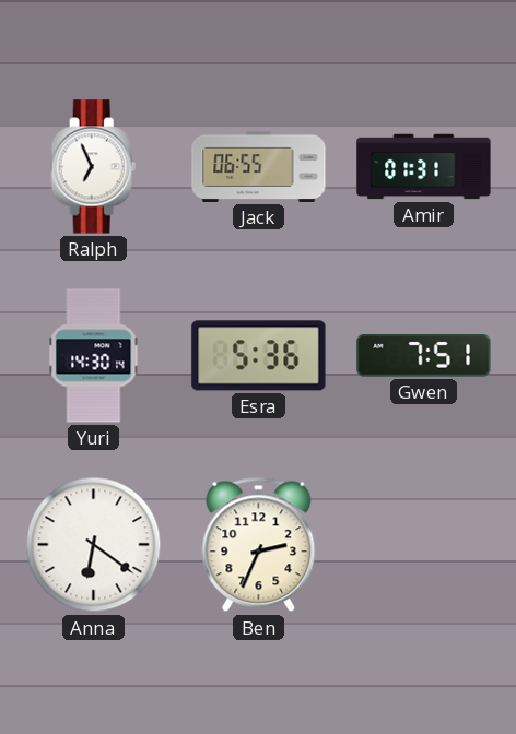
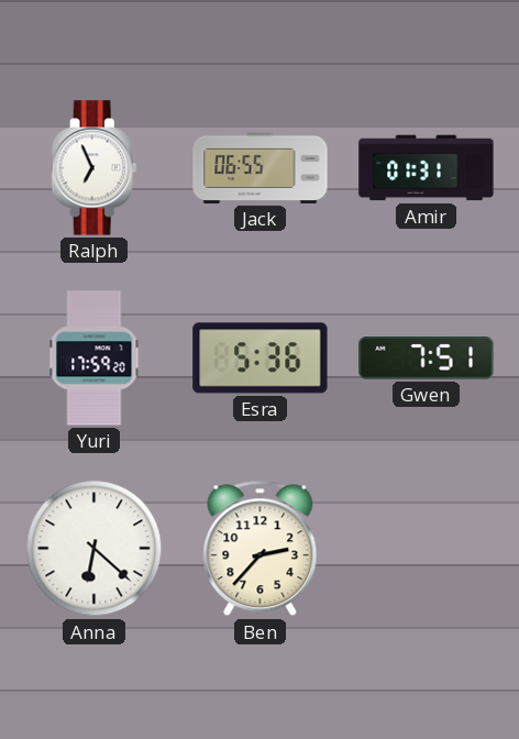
Yuri: 14:30 -> 17:59
Anna: 6:21 -> 6:22
Ben: 2:34 -> 2:37
